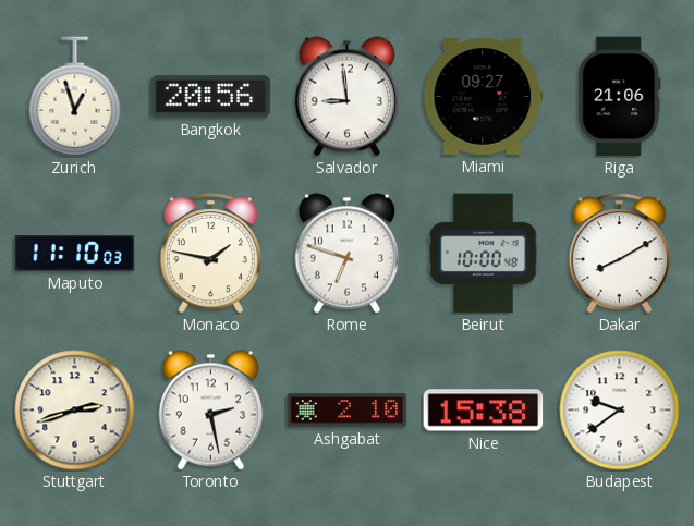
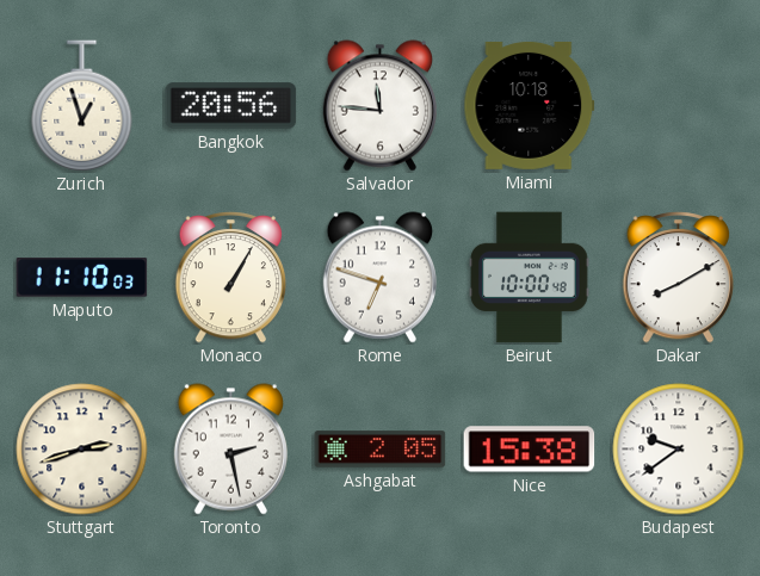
Salvador: 8:59 -> 11:46
Miami: 09:27 -> 10:18
Riga: 21:06 -> none
Monaco: 1:47 -> 1:05
Ashgabat: 2:10 -> 2:05
